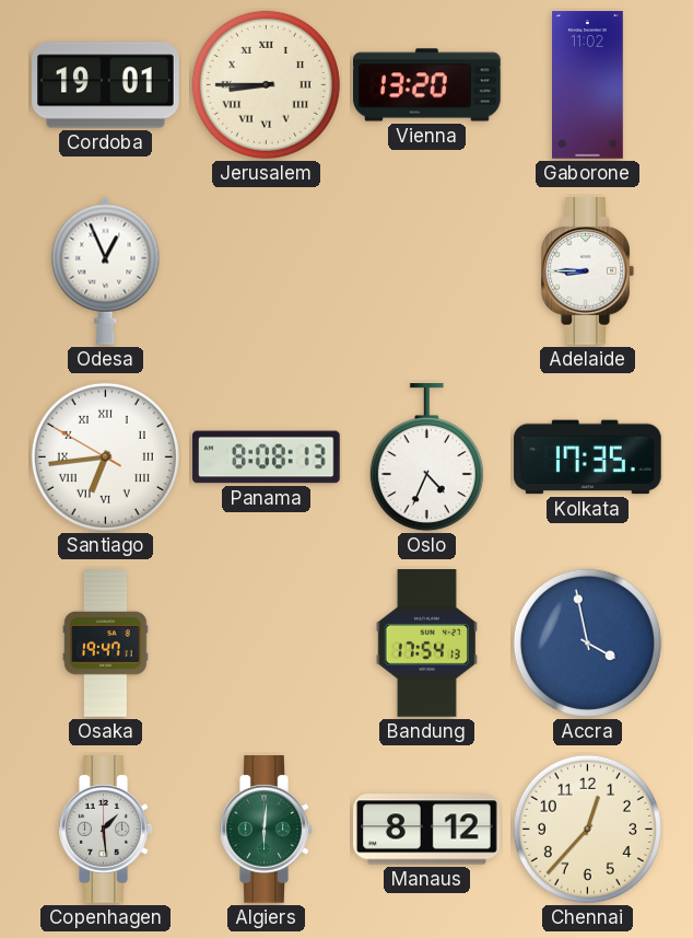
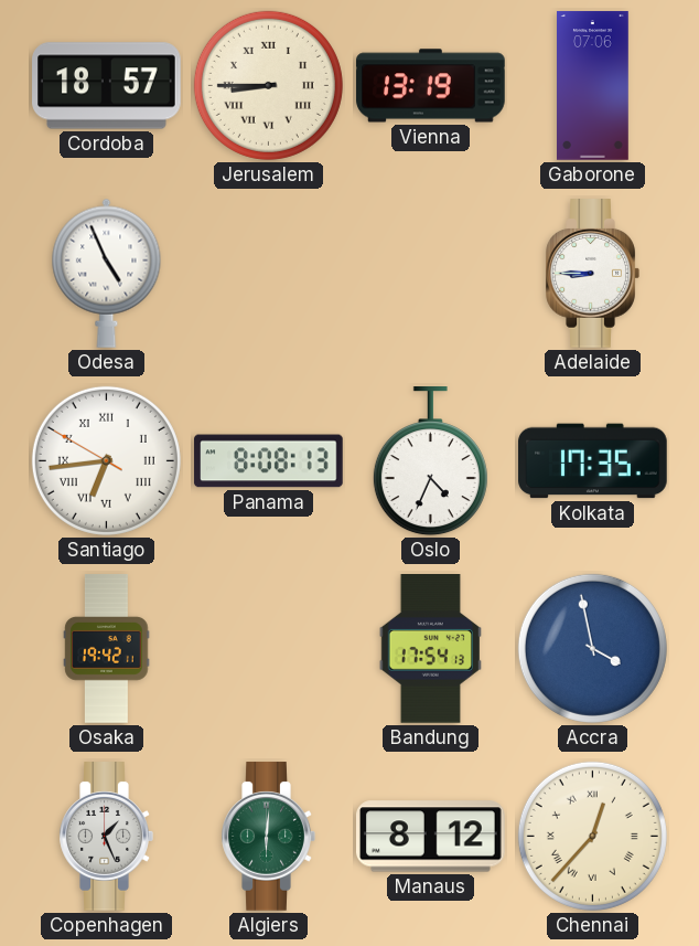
Cordoba: 19:01 -> 18:57
Vienna: 13:20 -> 13:19
Gaborone: 11:02 -> 07:06
Odesa: 12:56 -> 4:56
Osaka: 19:47 -> 19:42
Copenhagen: 1:29 -> 1:26
Chennai numerals: Arabic -> Roman
